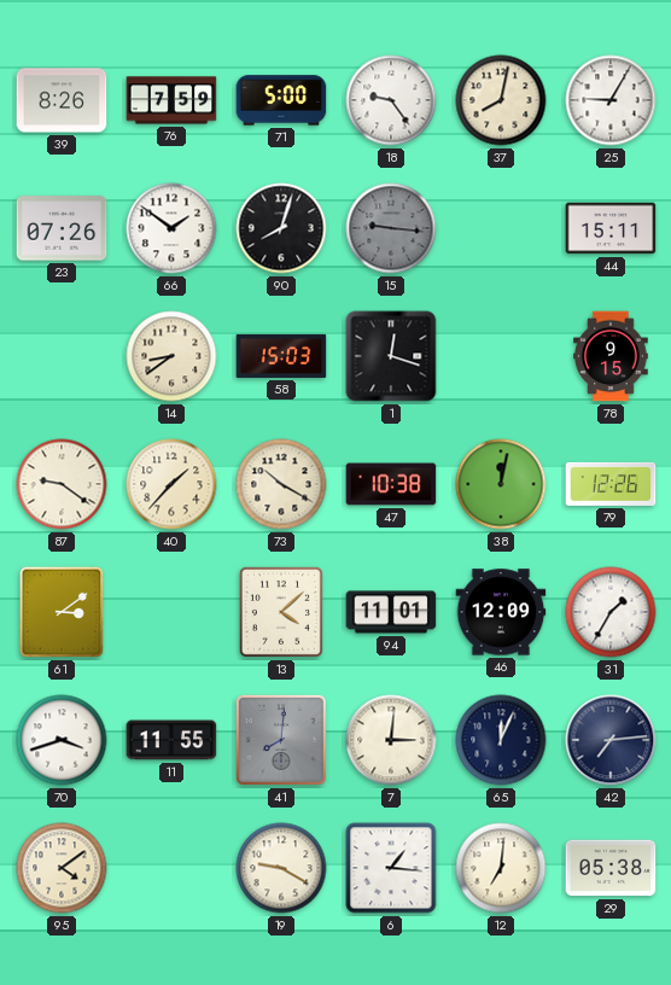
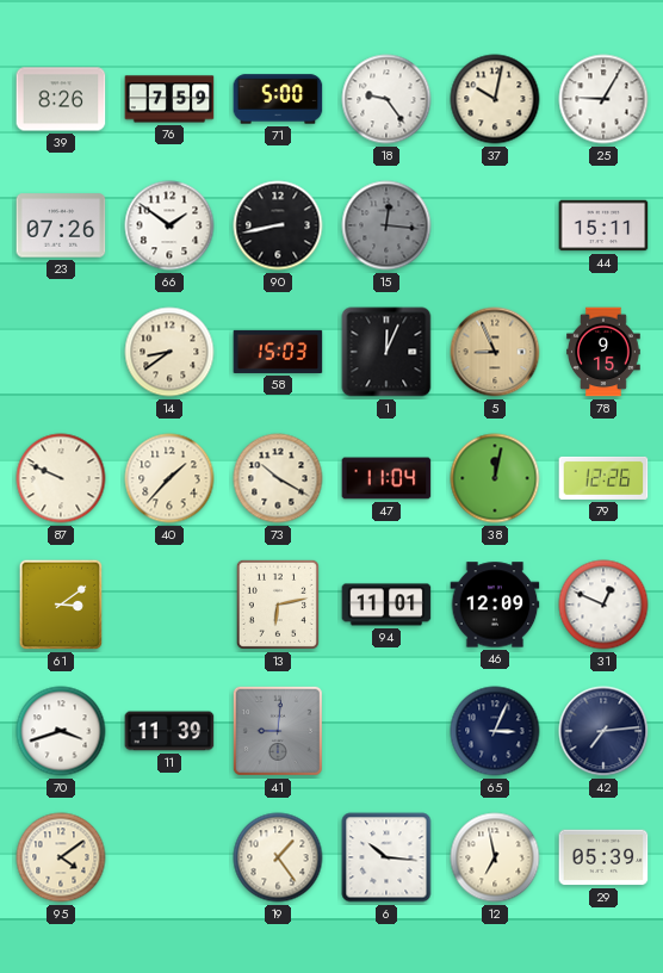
37: 8:02 -> 10:02
90: 8:03 -> 8:43
15: 9:16 -> 12:16
1: 12:18 -> 12:04
5: none -> 8:56
87: 9:21 -> 9:49
47: 10:38 -> 11:04
13: 4:08 -> 6:13
31: 1:35 -> 12:49
11: 11:55 -> 11:39
41: 8:01 -> 9:01
7: 3:01 -> none
65: 12:04 -> 3:04
19: 9:20 -> 1:24
6: 1:16 -> 10:16
12: 7:01 -> 6:58
29: 05:38 -> 05:39
